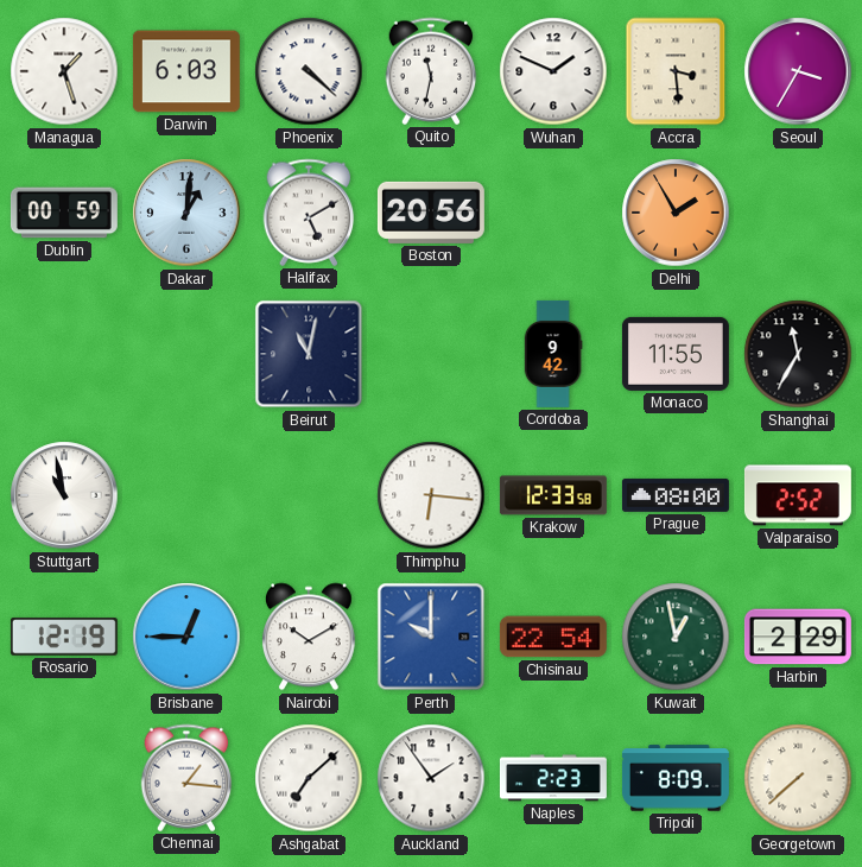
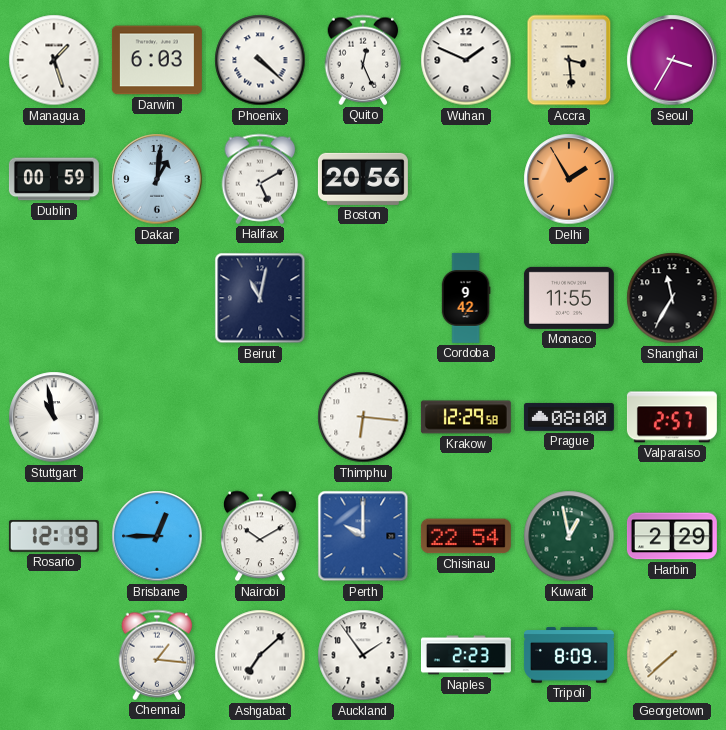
Quito: 11:32 -> 12:26
Krakow: 12:33 -> 12:29
Valparaiso: 2:52 -> 2:57
